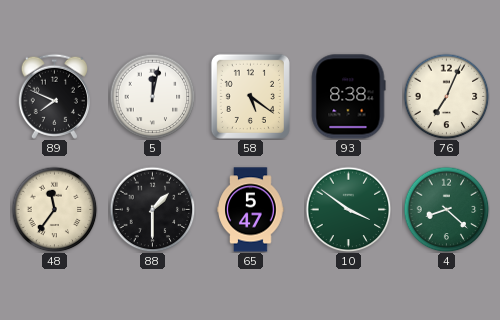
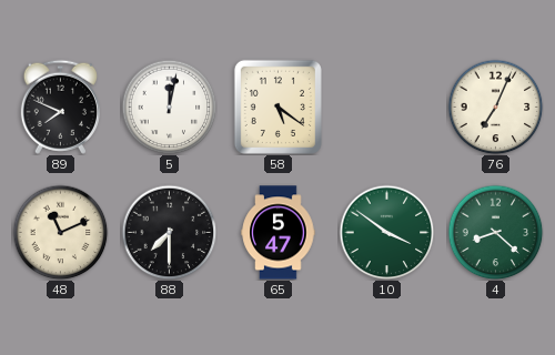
93: 8:38 -> none
48: 11:36 -> 11:11
88: 1:30 -> 7:30
